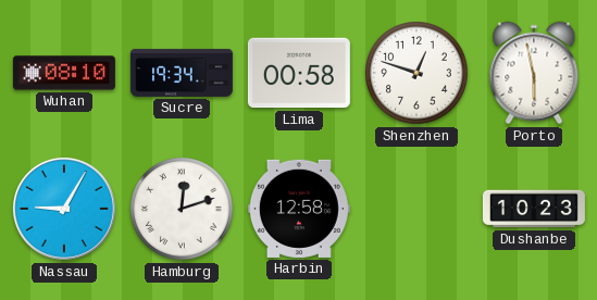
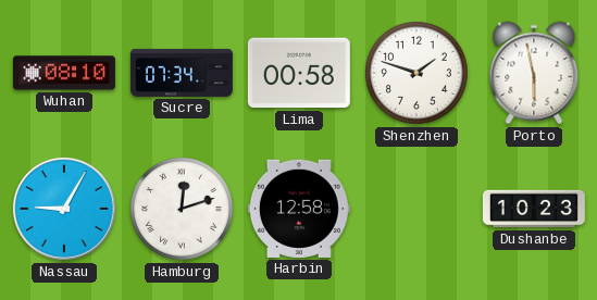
Sucre: 19:34 -> 07:34
Shenzhen: 12:48 -> 1:48
